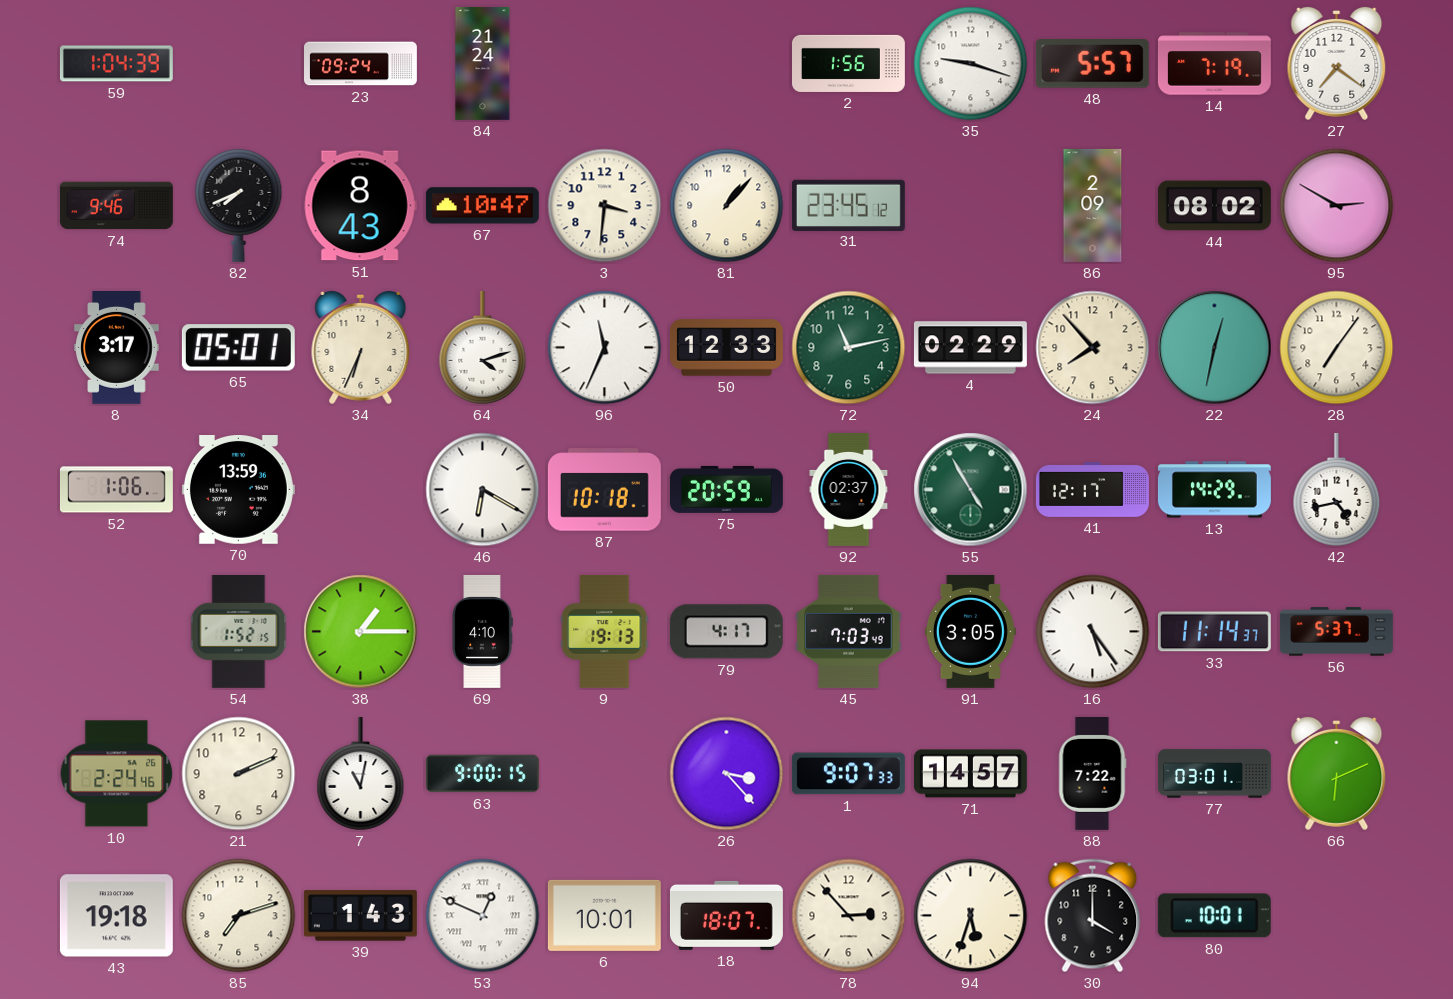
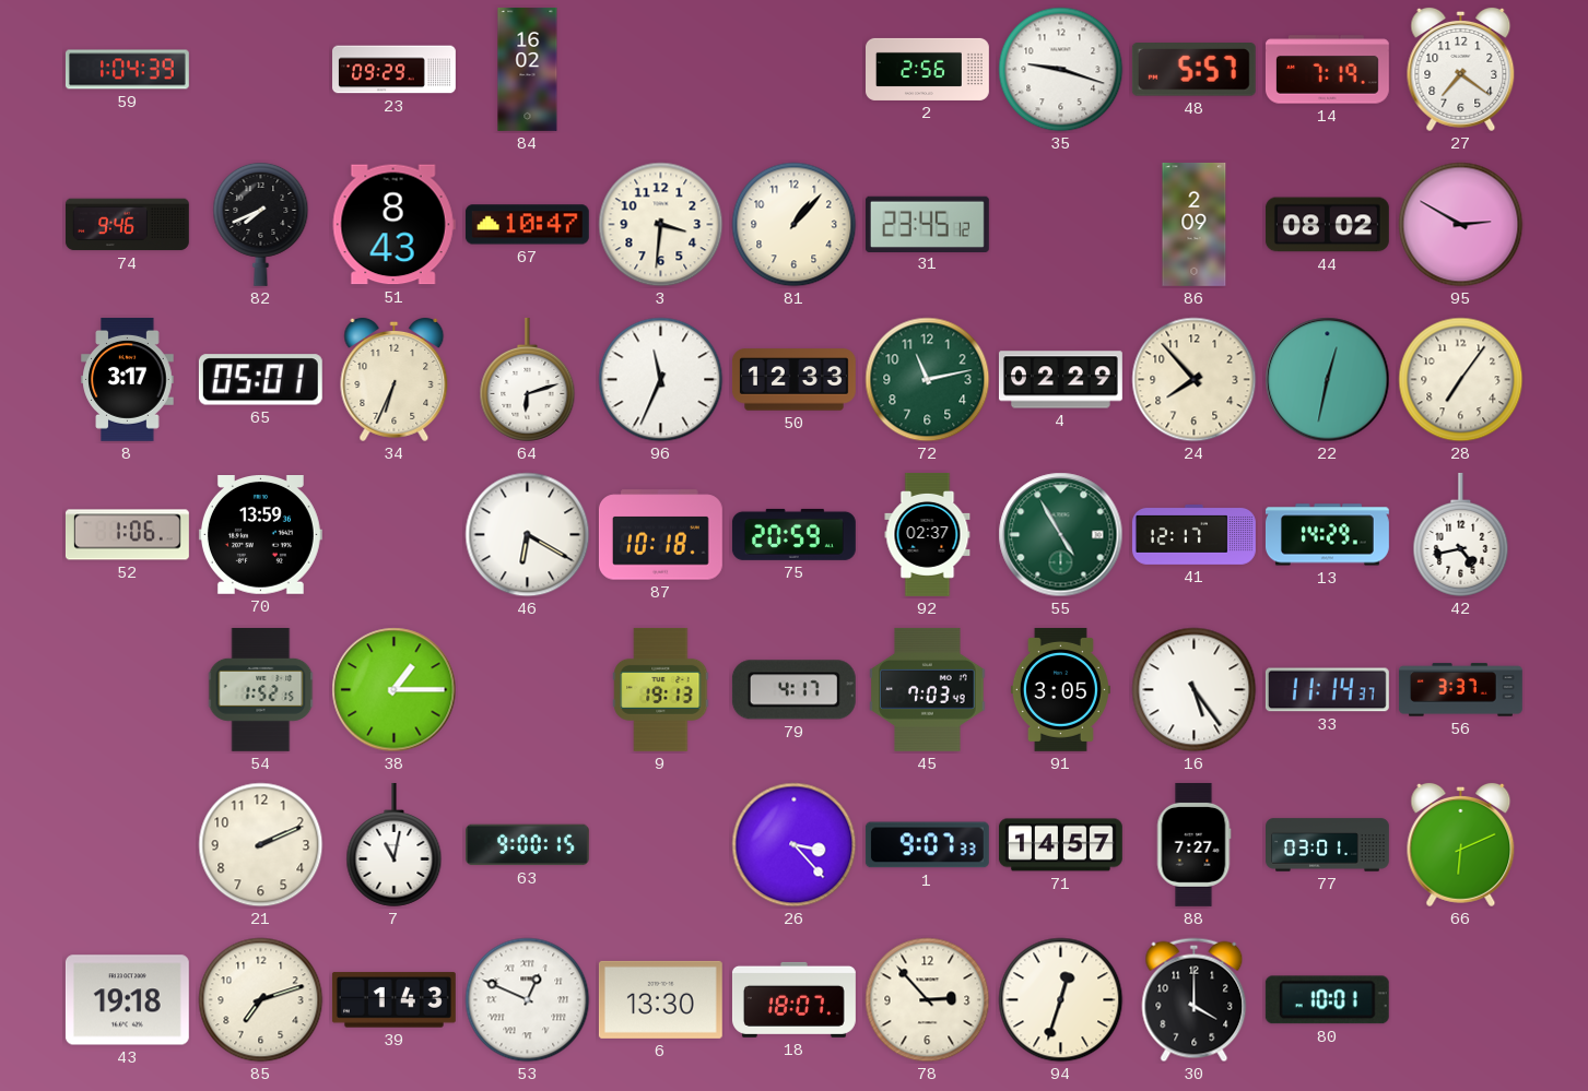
23: 09:24 -> 09:29
84: 21:24 -> 16:02
2: 1:56 -> 2:56
64: 4:12 -> 6:12
69: 4:10 -> none
56: 5:37 -> 3:37
10: 2:24 -> none
88: 7:22 -> 7:27
6: 10:01 -> 13:30
94: 5:33 -> 12:33
